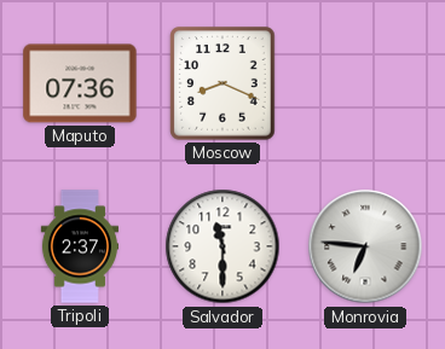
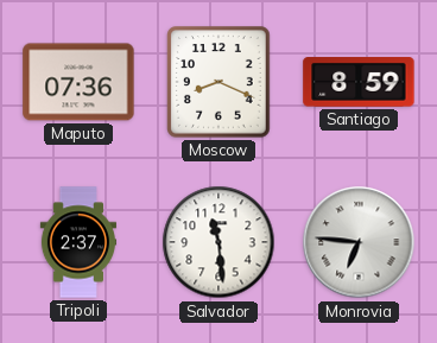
Santiago: none -> 8:59
Salvador: 11:30 -> 11:29
